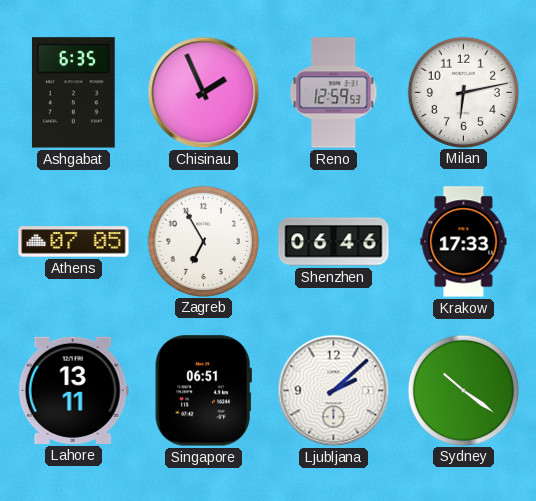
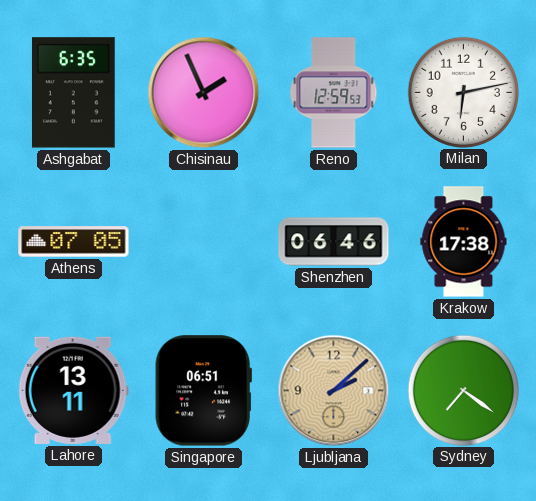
Zagreb: 6:55 -> none
Krakow: 17:33 -> 17:38
Ljubljana dial: white -> champagne
Sydney: 10:21 -> 7:21
